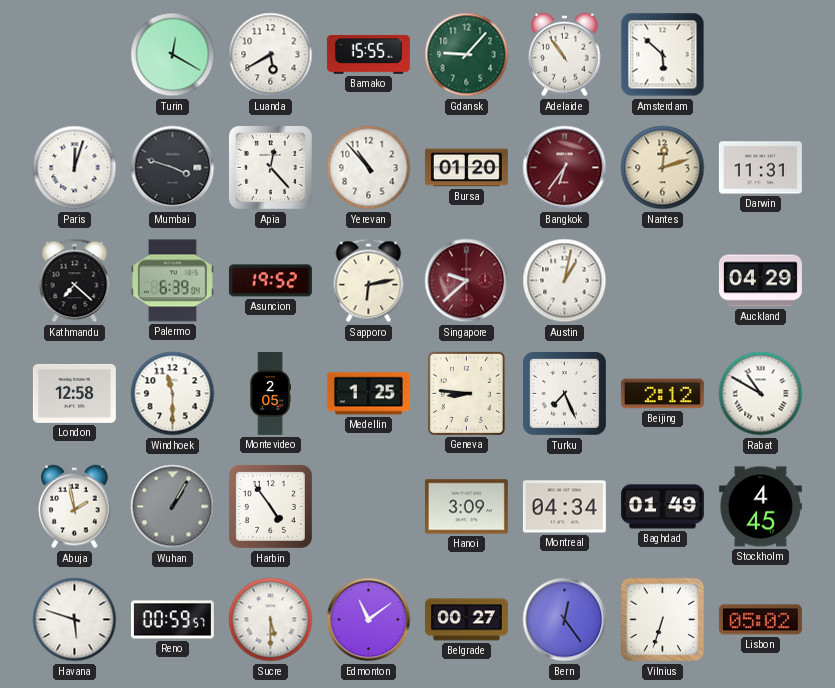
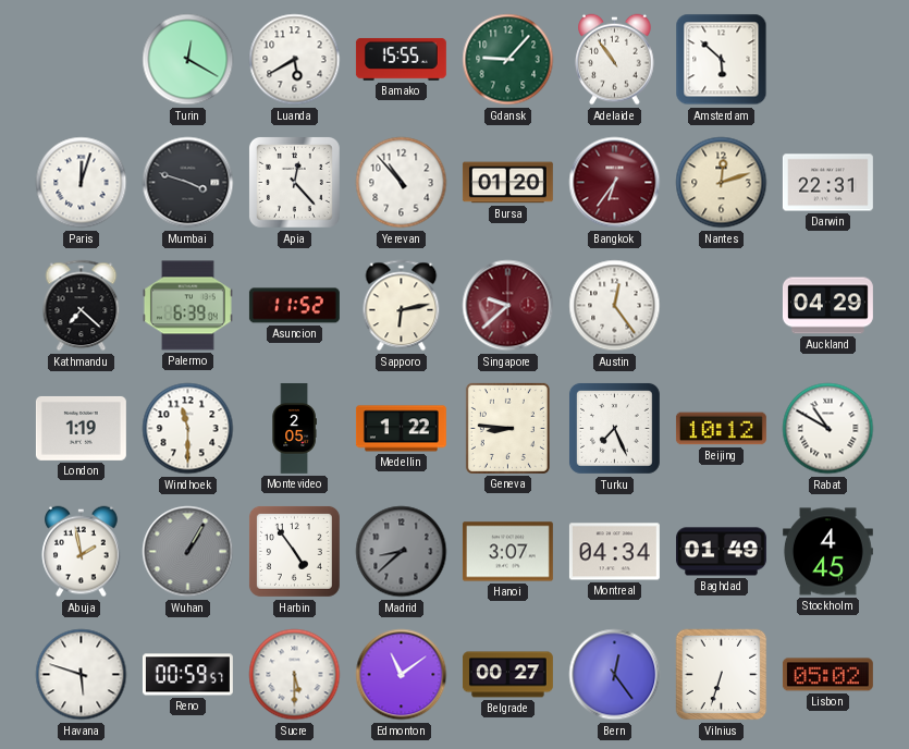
Darwin: 11:31 -> 22:31
Asuncion: 19:52 -> 11:52
Austin: 1:02 -> 12:24
London: 12:58 -> 1:19
Medellin: 1:25 -> 1:22
Beijing: 2:12 -> 10:12
Madrid: none -> 8:38
Hanoi: 3:09 -> 3:07
